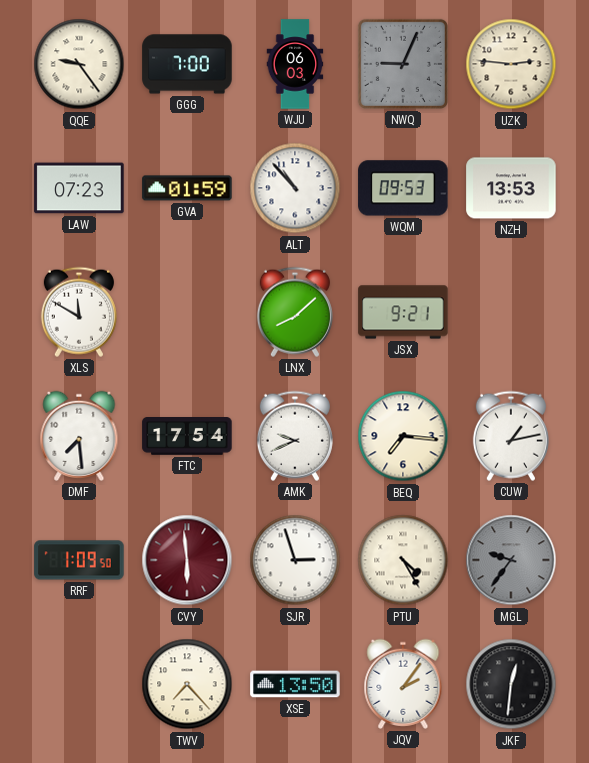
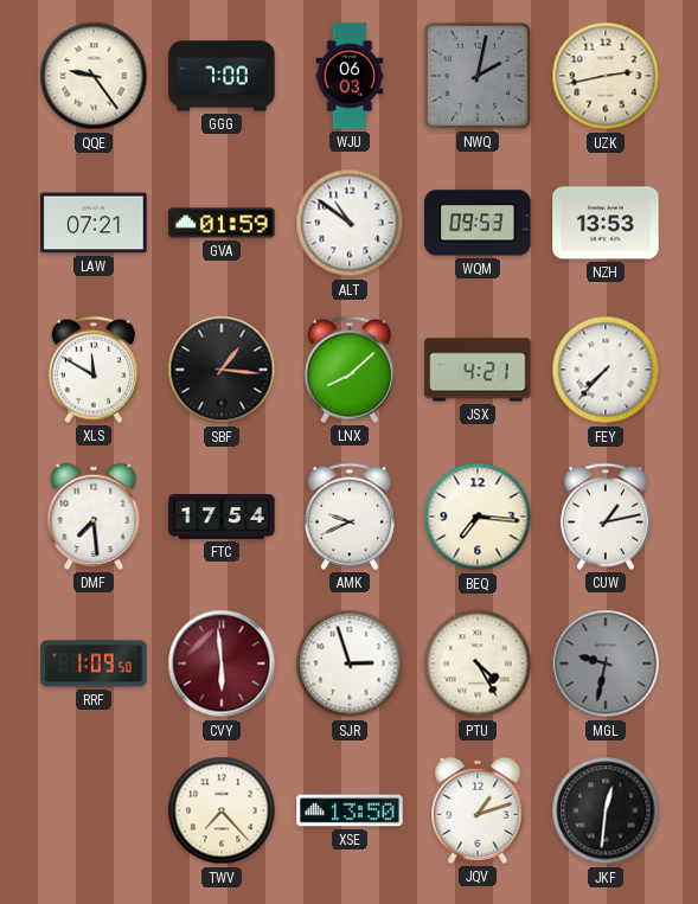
NWQ: 9:04 -> 2:02
UZK: 2:46 -> 2:43
LAW: 07:23 -> 07:21
ALT: 10:53 -> 10:51
SBF: none -> 1:16
JSX: 9:21 -> 4:21
FEY: none -> 7:37
MGL: 9:36 -> 9:32
JQV: 2:06 -> 1:12
